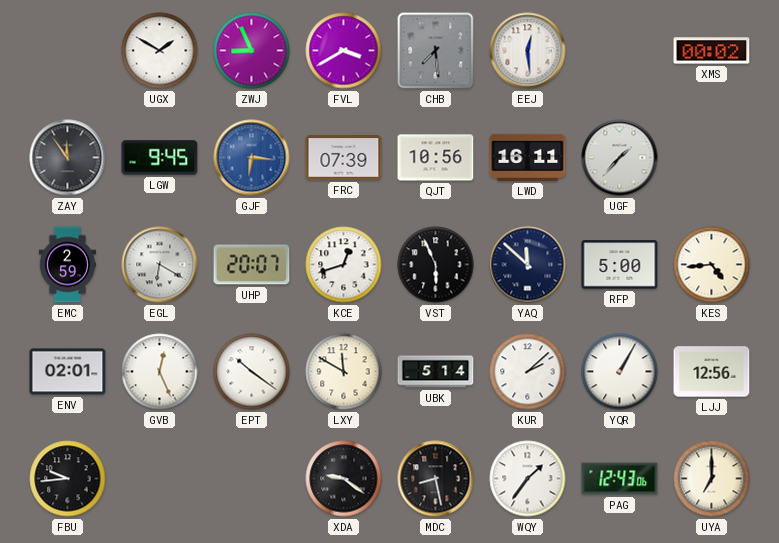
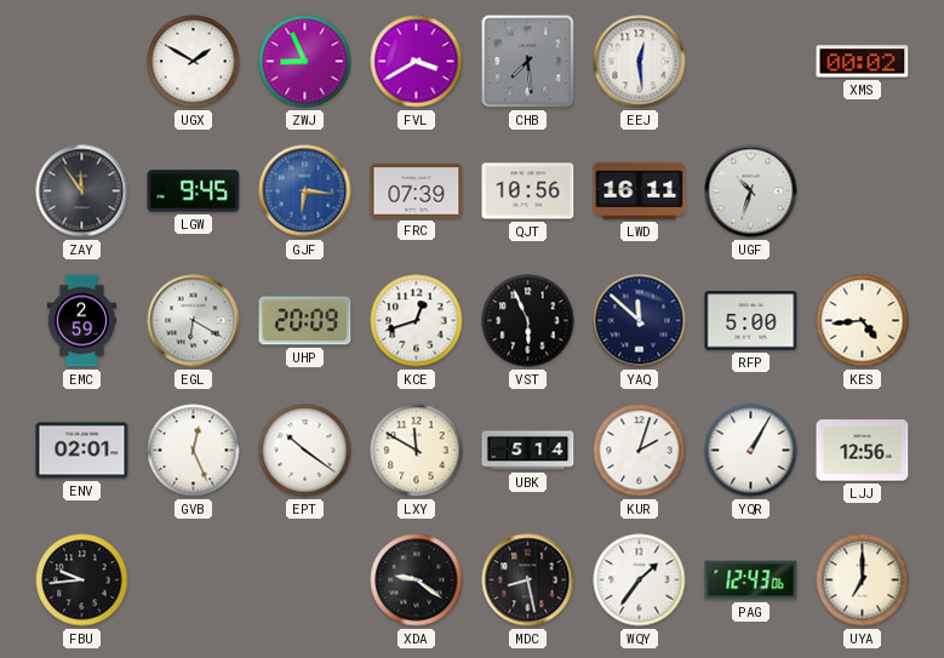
UGF: 1:37 -> 10:33
UHP: 20:07 -> 20:09
KUR: 2:08 -> 2:03
